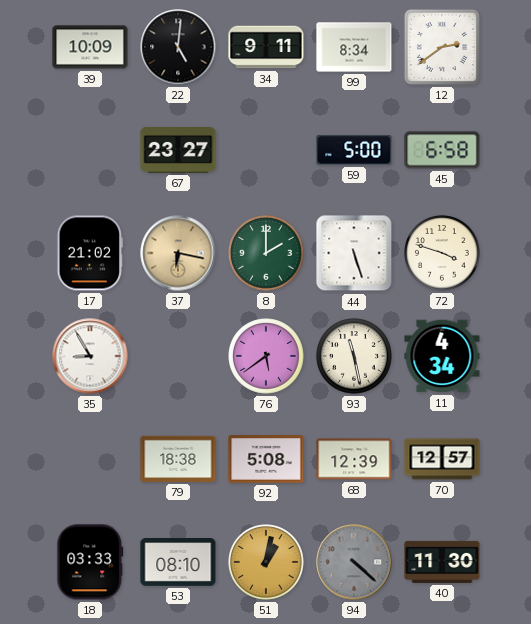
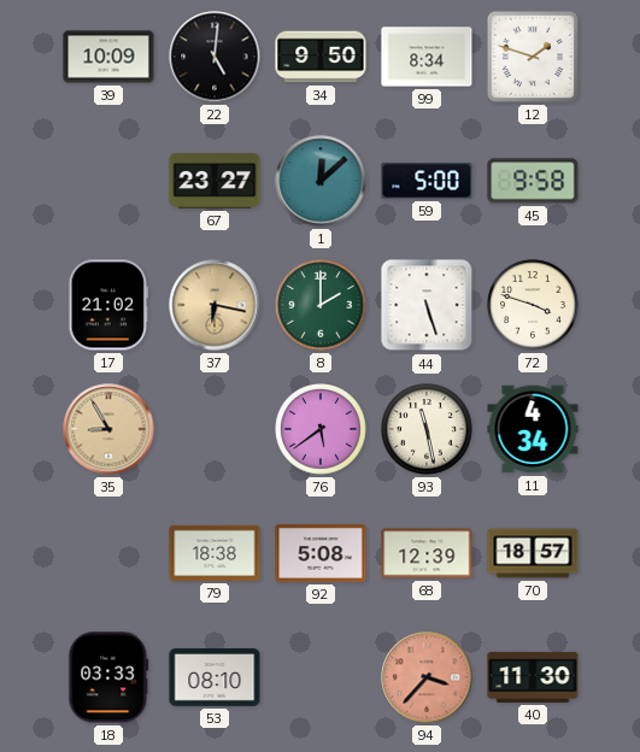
34: 9:11 -> 9:50
12: 2:39 -> 1:48
1: none -> 12:08
45: 6:58 -> 9:58
35 dial: white -> champagne
70: 12:57 -> 18:57
51: 1:02 -> none
94: 4:22 -> 3:37
94 dial: grey -> salmon
